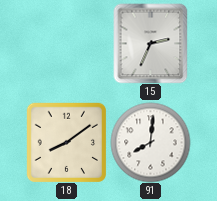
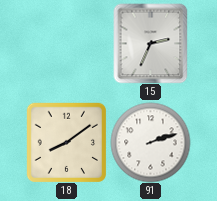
91: 8:01 -> 2:12
